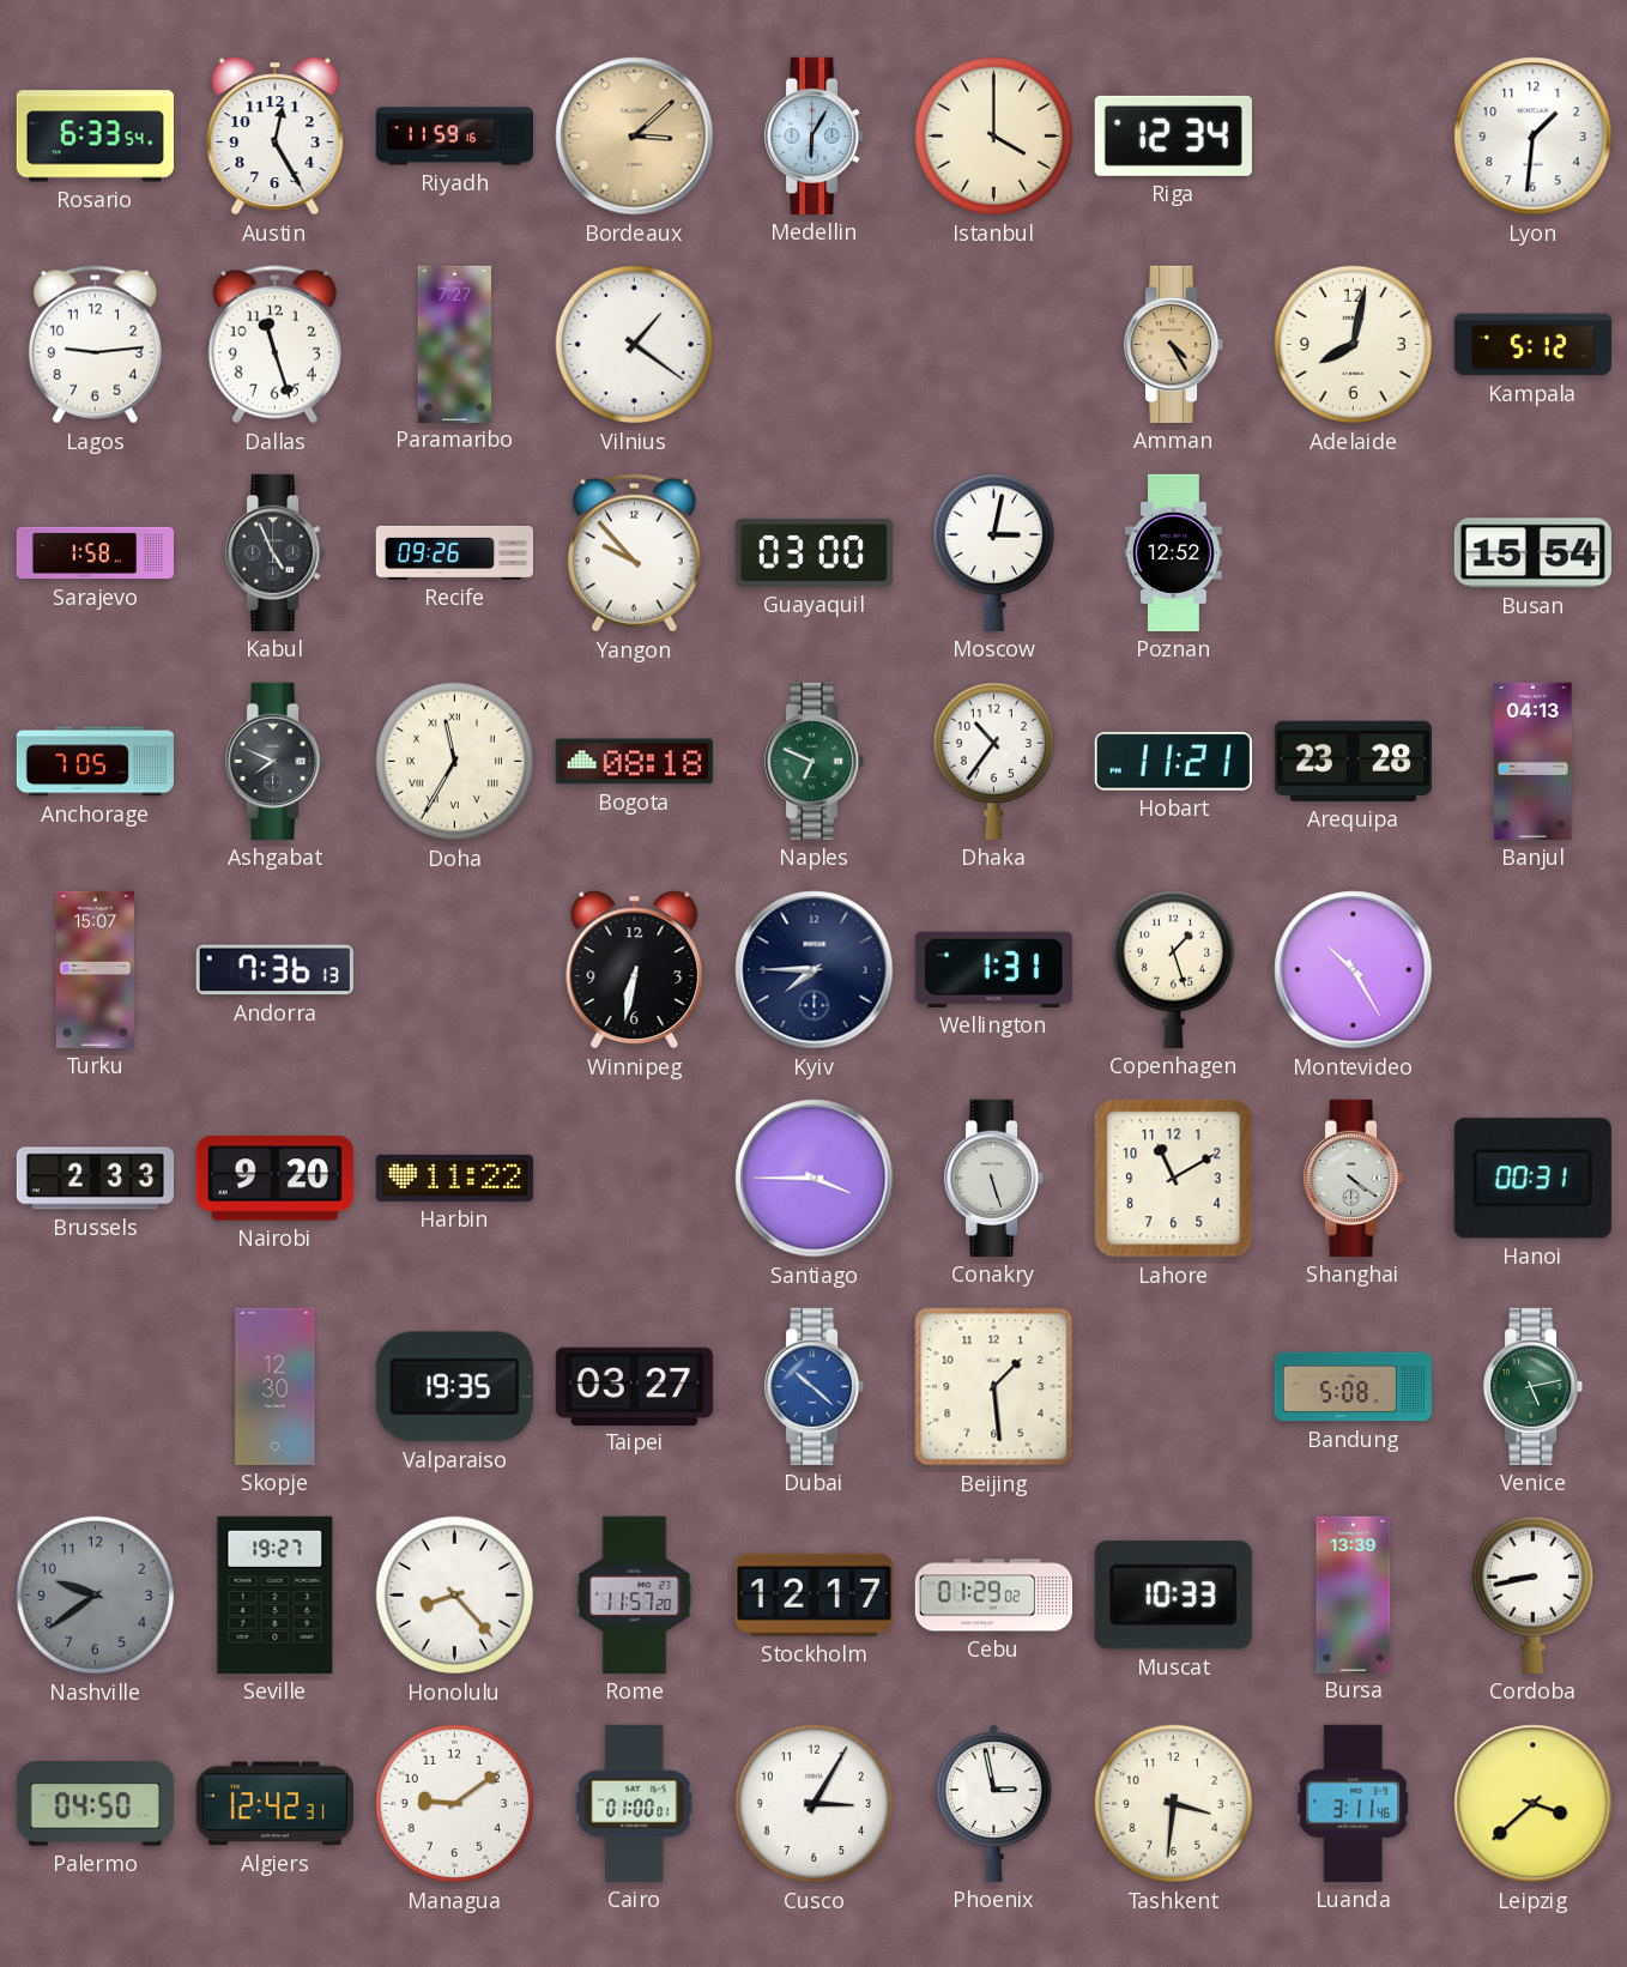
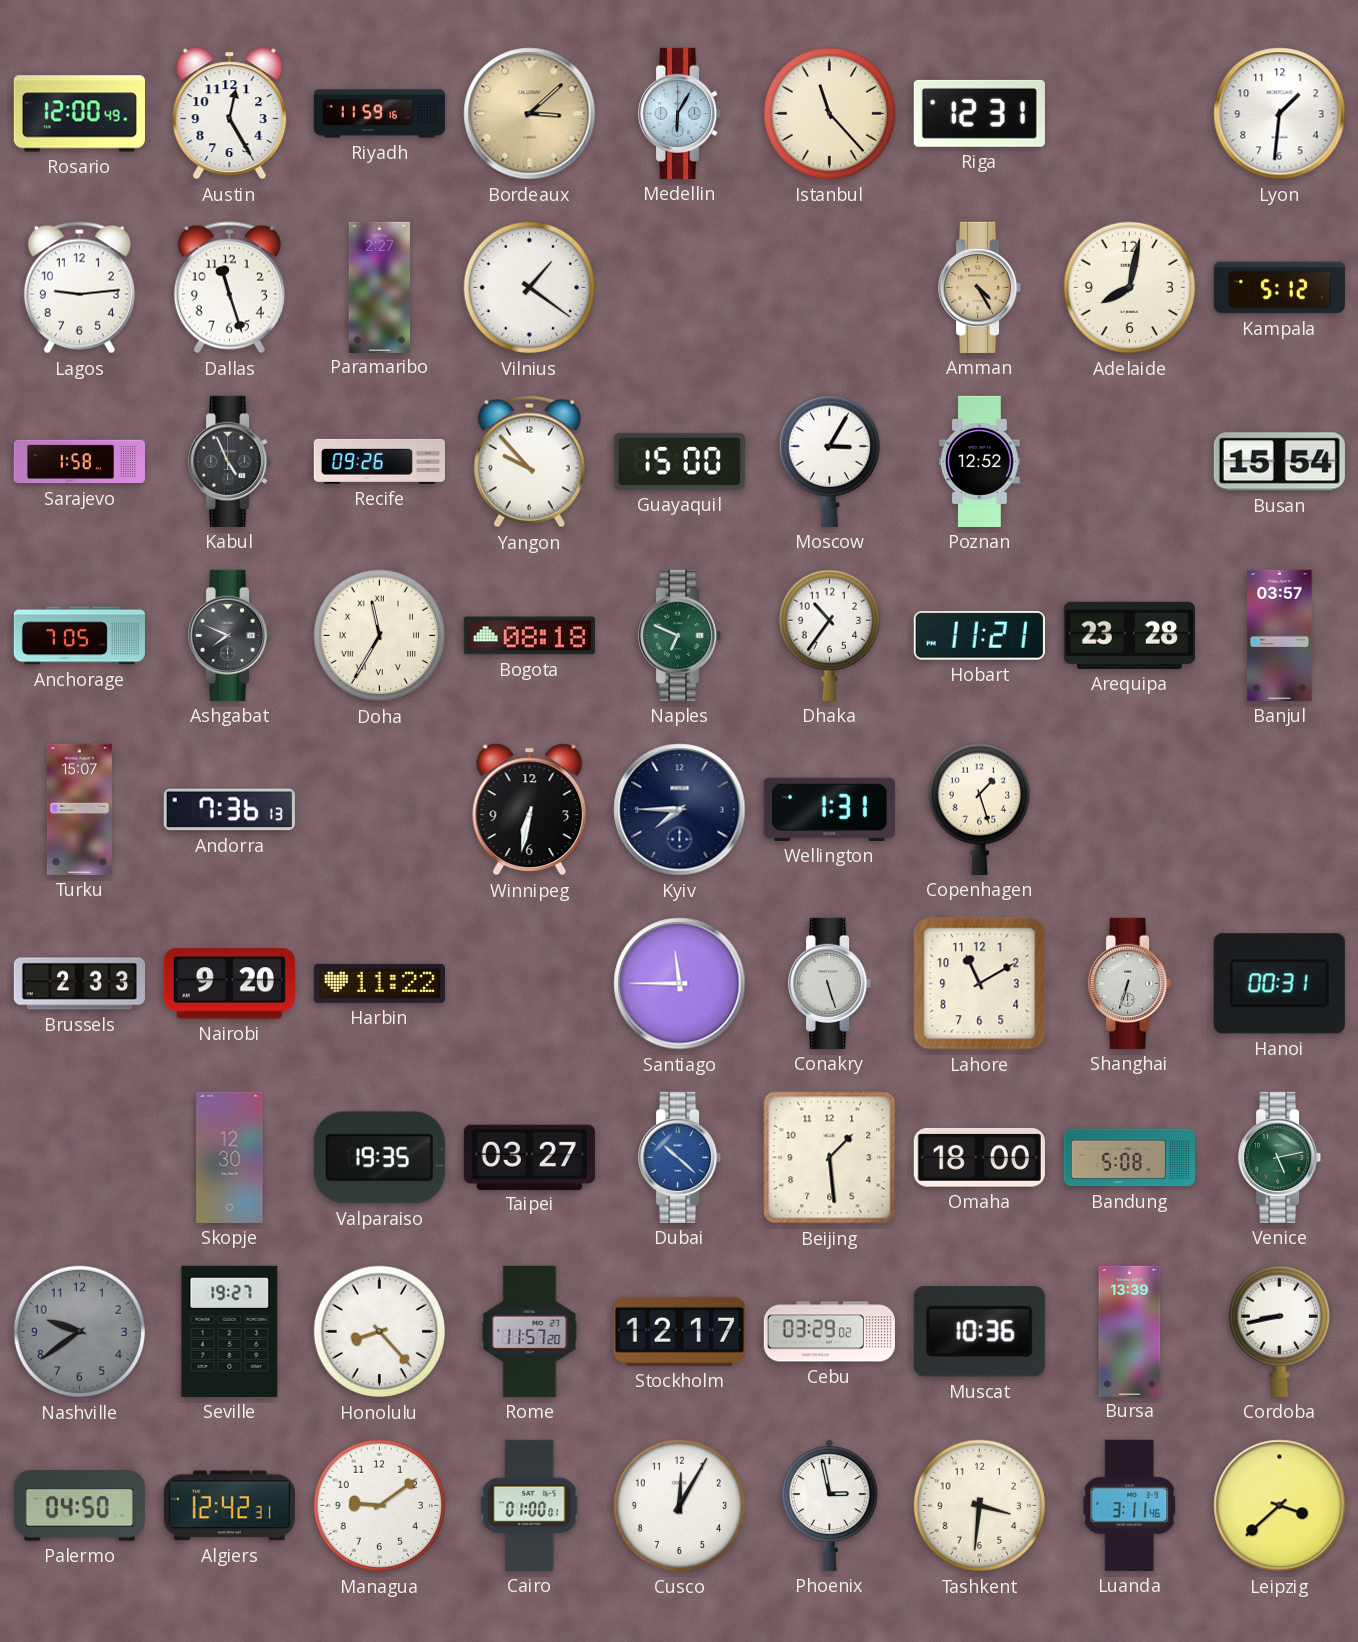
Rosario: 6:33 -> 12:00
Istanbul: 4:00 -> 11:23
Riga: 12:34 -> 12:31
Paramaribo: 7:27 -> 2:27
Guayaquil: 03:00 -> 15:00
Moscow: 3:02 -> 3:05
Banjul: 04:13 -> 03:57
Montevideo: 10:25 -> none
Santiago: 3:45 -> 11:45
Shanghai: 4:21 -> 6:33
Omaha: none -> 18:00
Cebu: 01:29 -> 03:29
Muscat: 10:33 -> 10:36
Cusco: 3:05 -> 12:05
